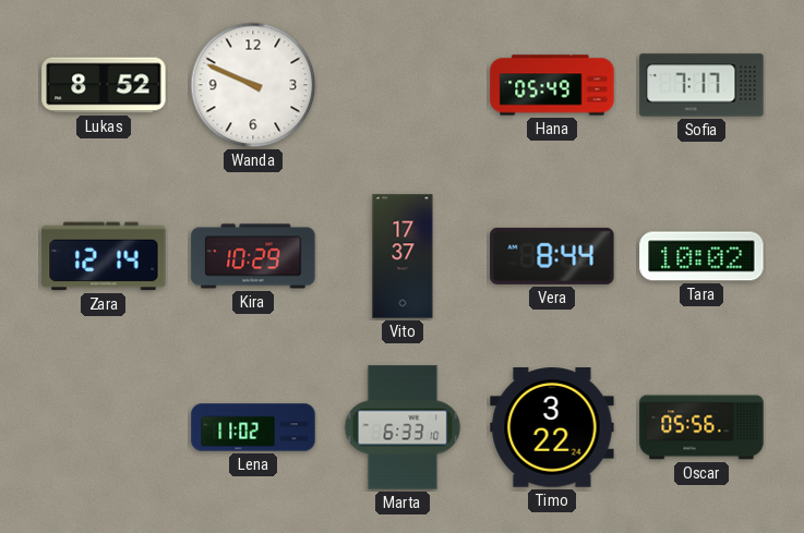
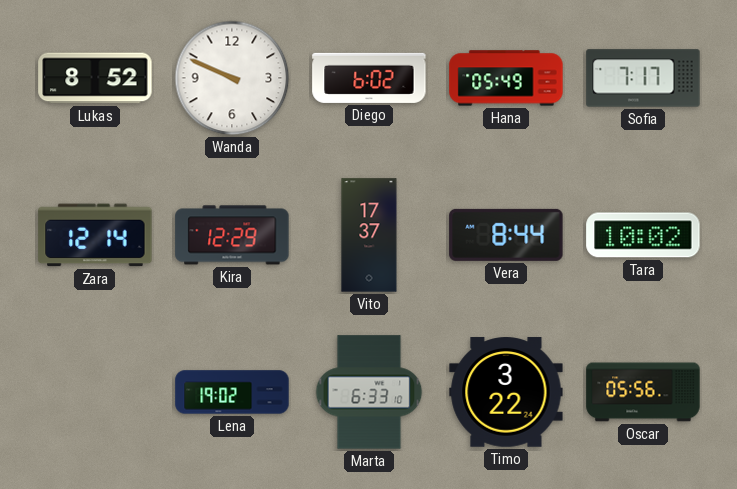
Diego: none -> 6:02
Kira: 10:29 -> 12:29
Lena: 11:02 -> 19:02
